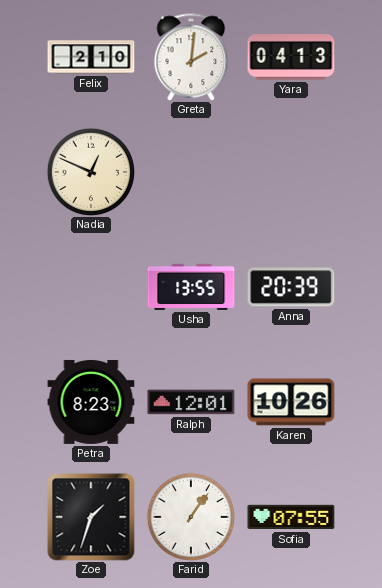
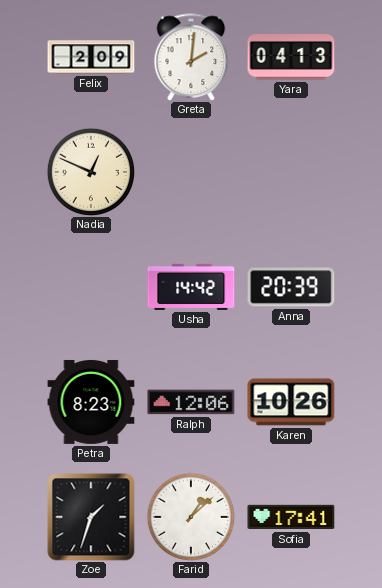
Felix: 2:10 -> 2:09
Usha: 13:55 -> 14:42
Ralph: 12:01 -> 12:06
Farid: 1:06 -> 1:08
Sofia: 07:55 -> 17:41
